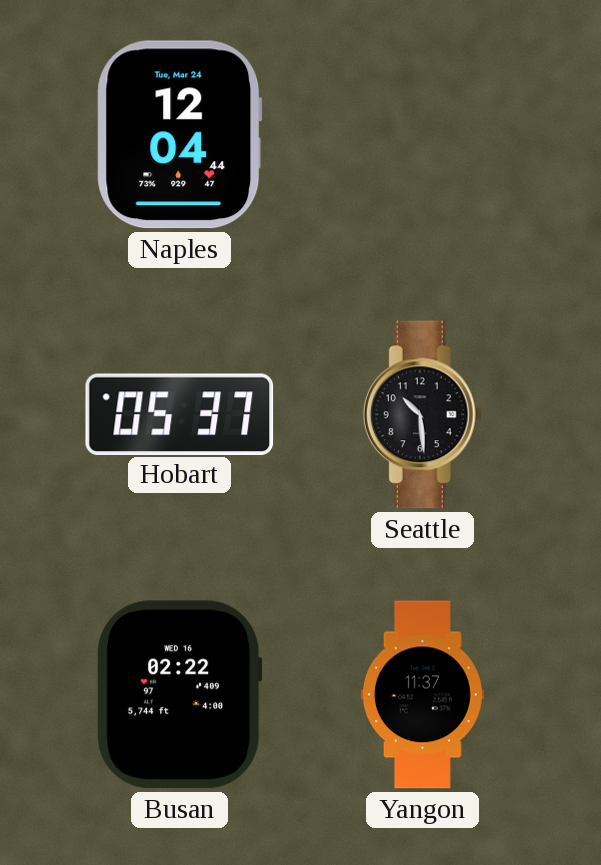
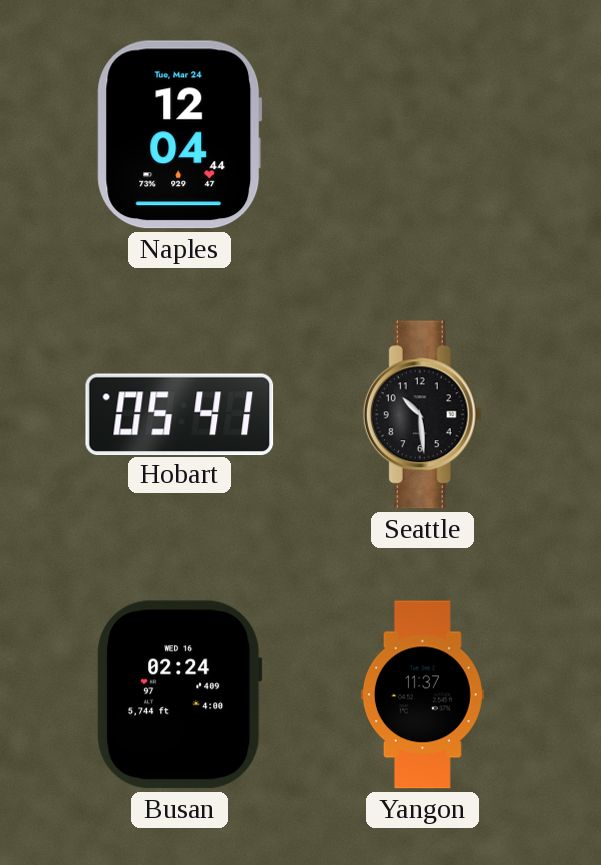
Hobart: 05:37 -> 05:41
Busan: 02:22 -> 02:24
